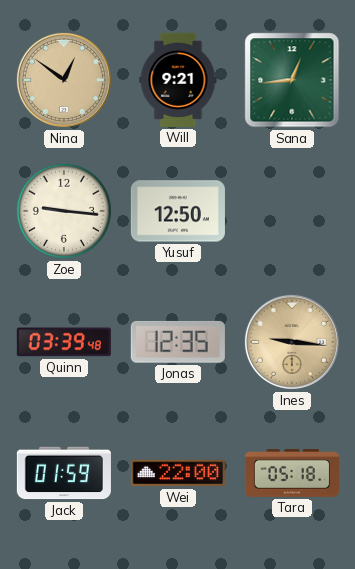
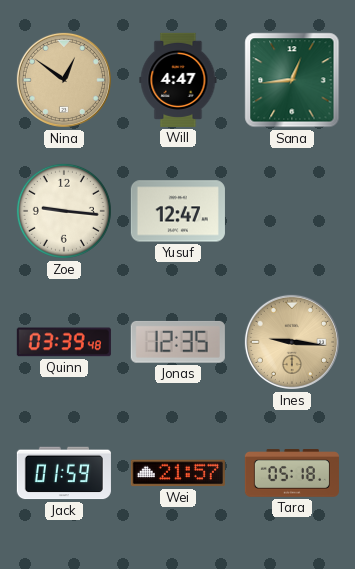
Will: 9:21 -> 4:47
Yusuf: 12:50 -> 12:47
Wei: 22:00 -> 21:57
